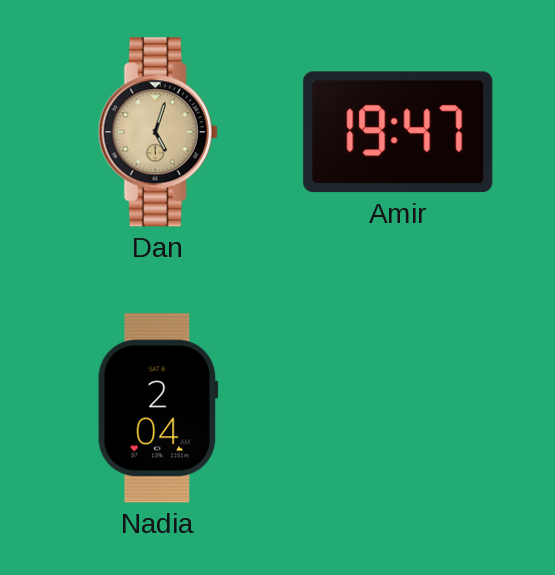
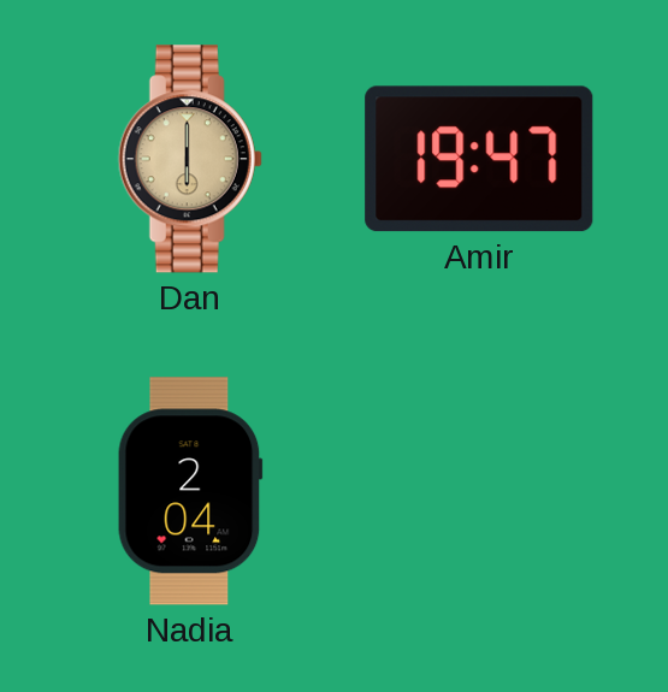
Dan: 5:03 -> 6:00
